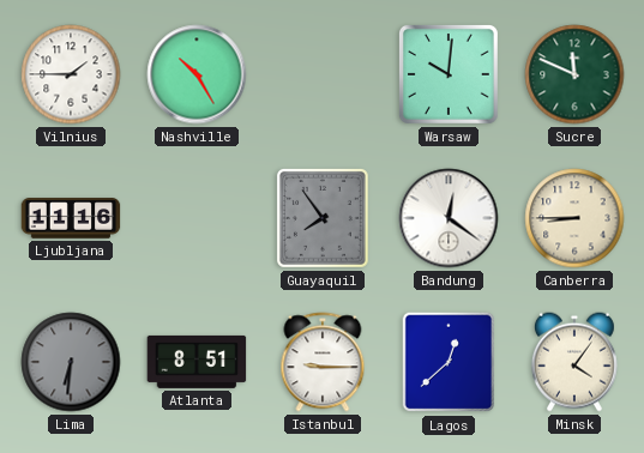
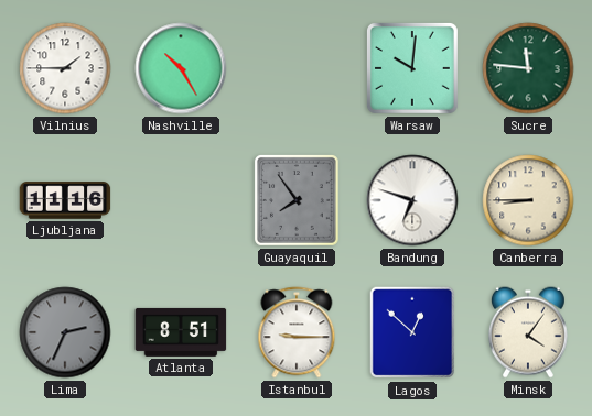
Sucre: 11:49 -> 11:46
Bandung: 12:21 -> 6:48
Lima: 6:31 -> 2:34
Lagos: 12:38 -> 12:52
